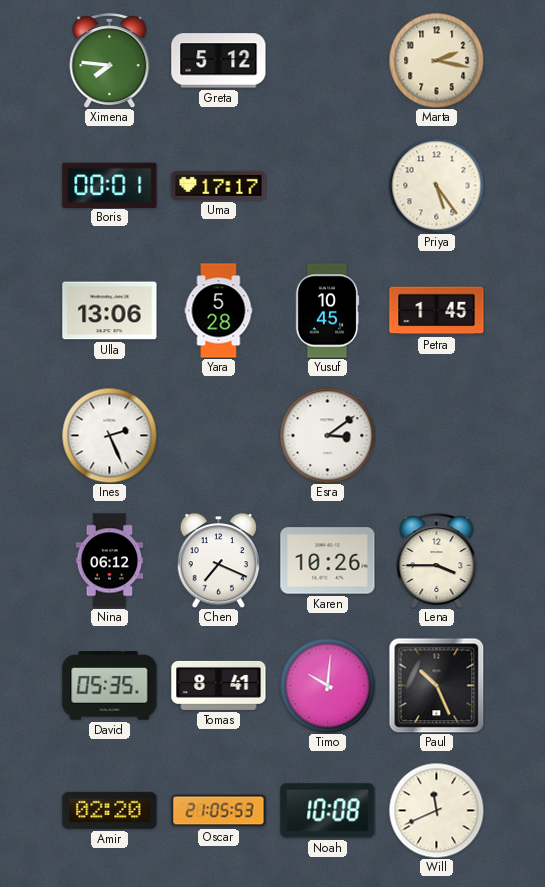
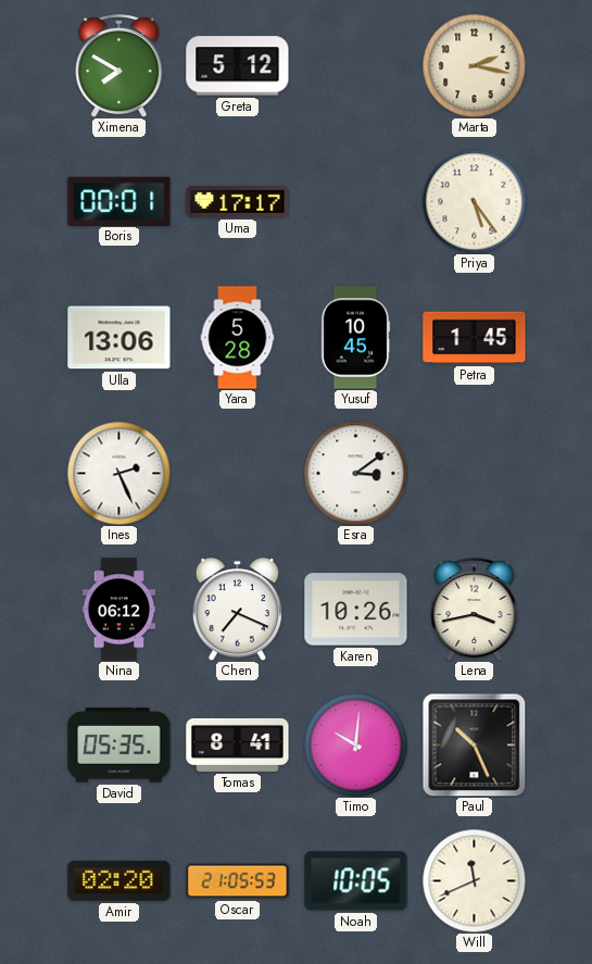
Ximena: 7:46 -> 7:50
Lena: 3:45 -> 3:43
Noah: 10:08 -> 10:05
